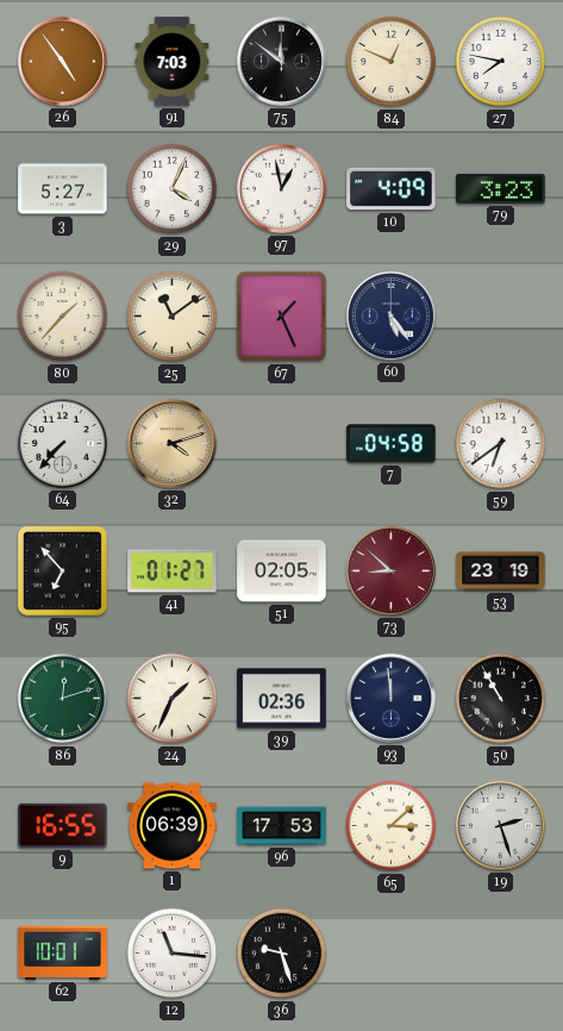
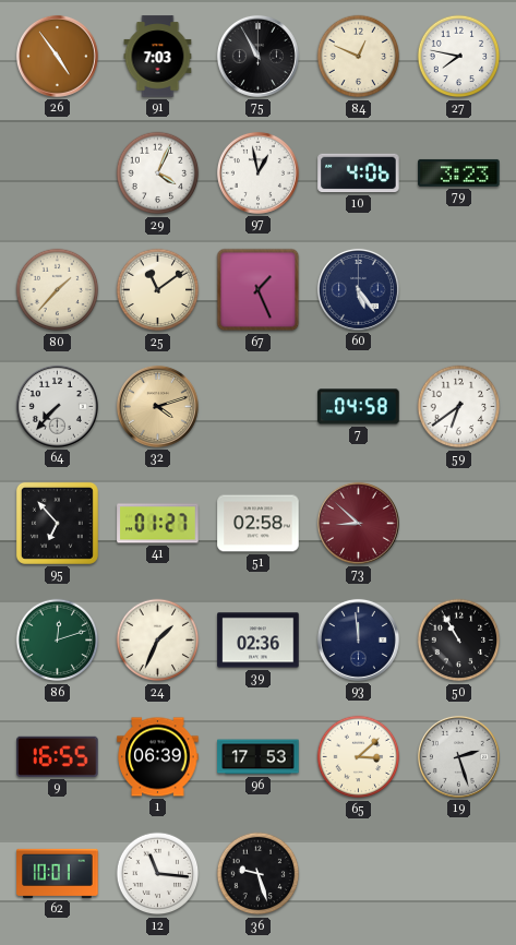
75: 11:51 -> 10:55
3: 5:27 -> none
10: 4:09 -> 4:06
51: 02:05 -> 02:58
53: 23:19 -> none
